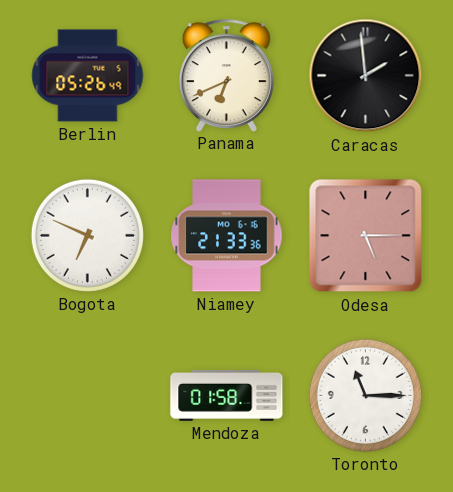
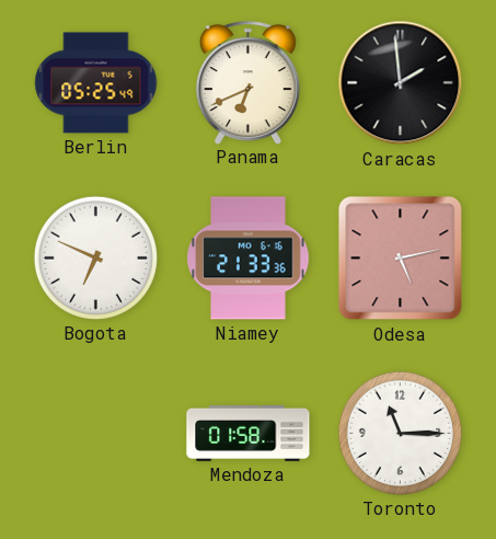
Berlin: 05:26 -> 05:25
Odesa: 5:15 -> 5:13
